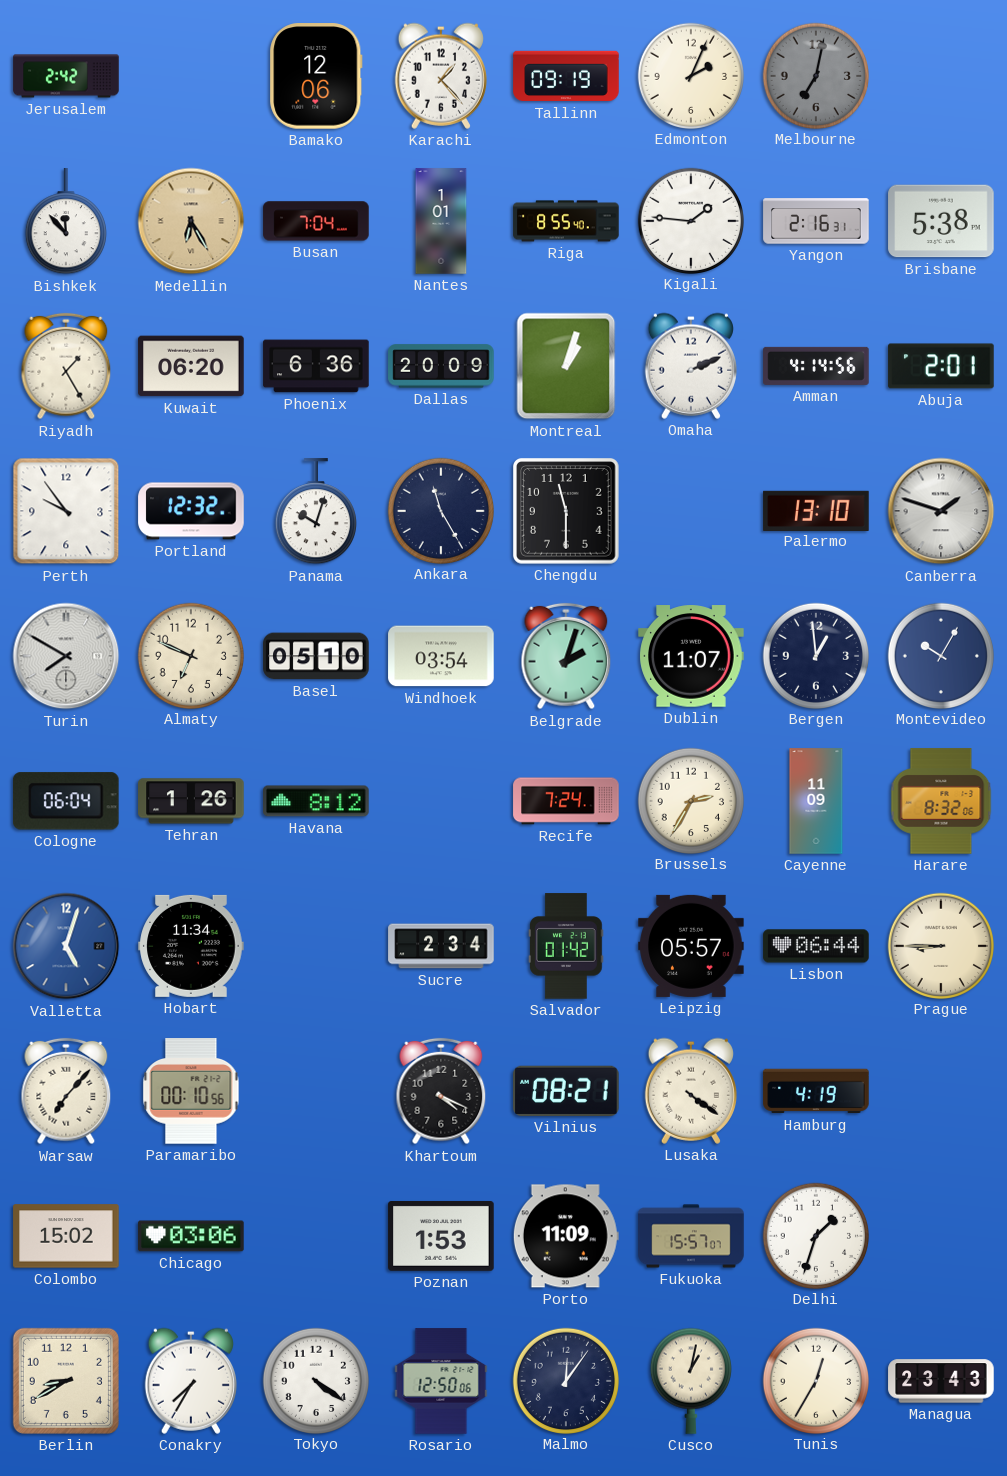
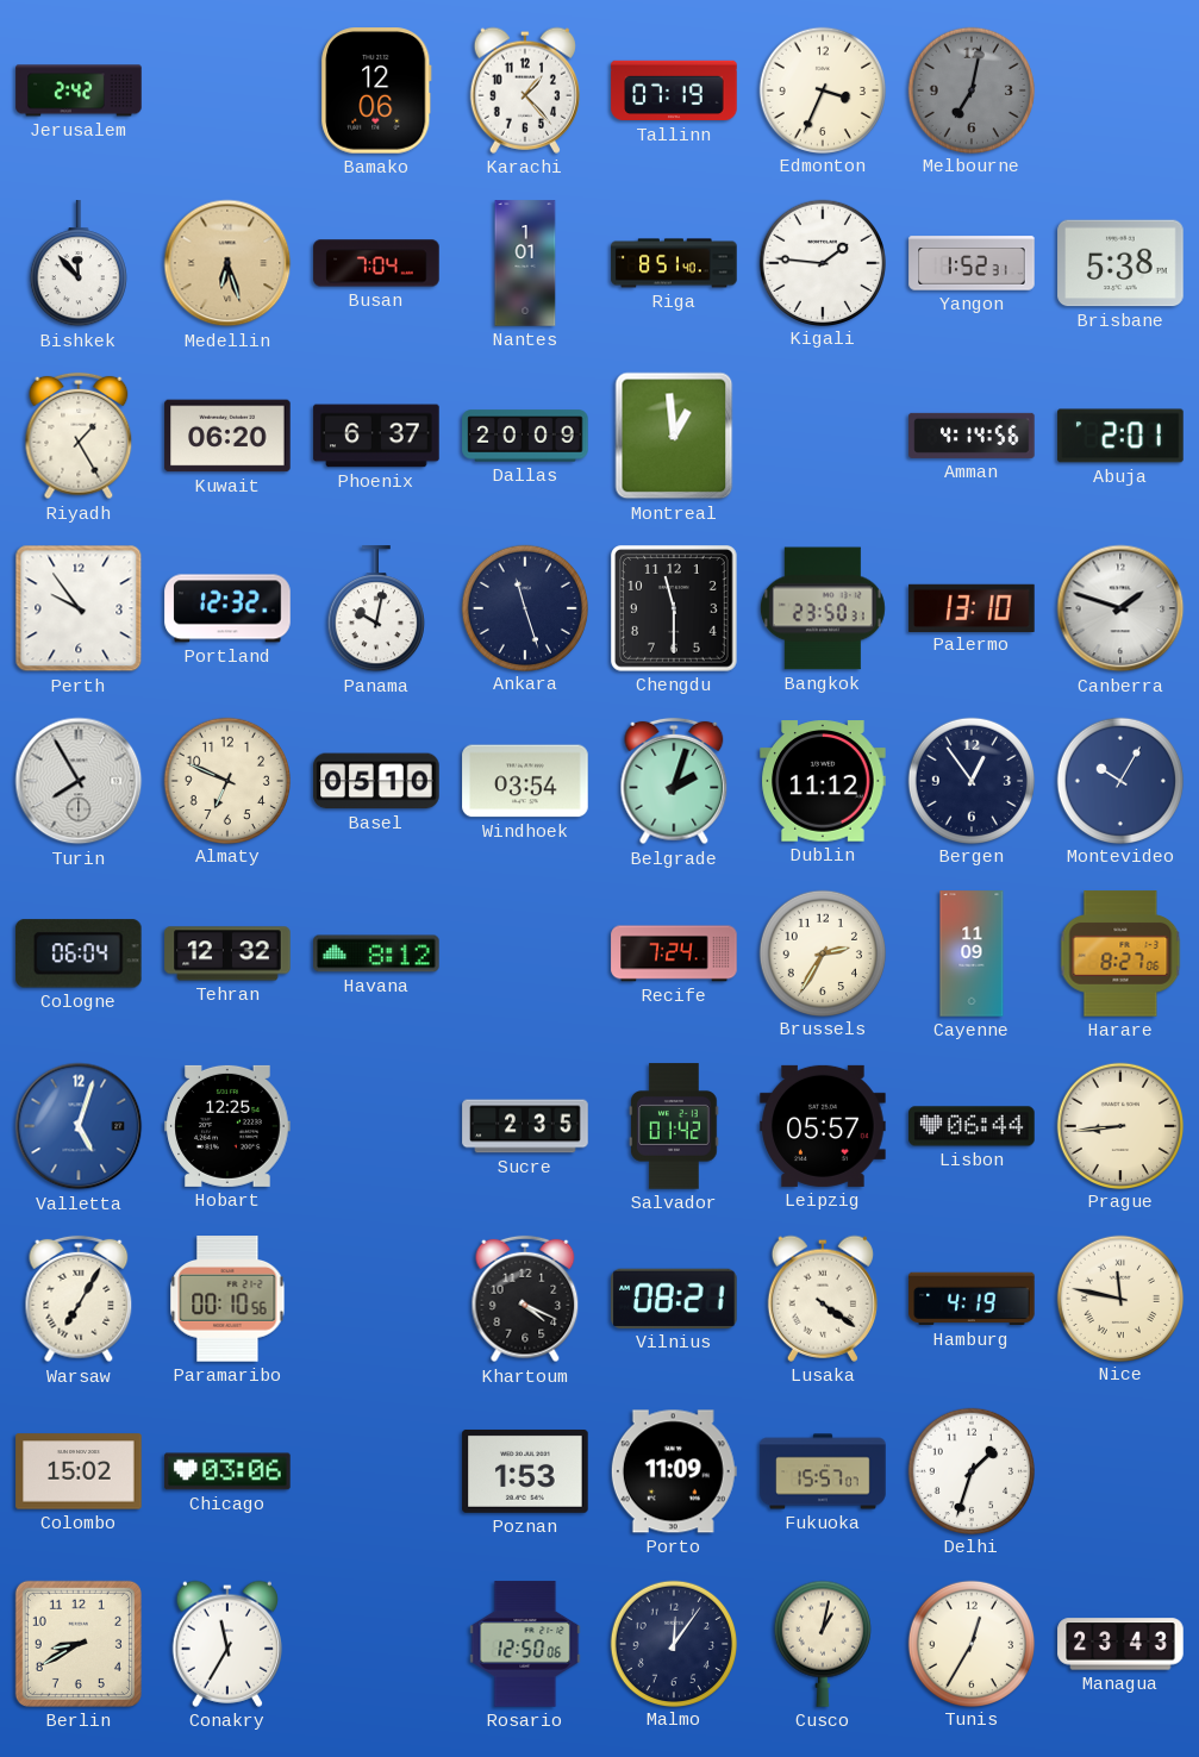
Tallinn: 09:19 -> 07:19
Edmonton: 2:04 -> 3:34
Medellin: 6:25 -> 6:27
Riga: 8:55 -> 8:51
Yangon: 2:16 -> 1:52
Phoenix: 6:36 -> 6:37
Montreal: 1:03 -> 12:59
Omaha: 2:11 -> none
Panama: 10:03 -> 10:02
Ankara: 11:25 -> 11:27
Bangkok: none -> 23:50
Turin: 7:50 -> 7:55
Dublin: 11:07 -> 11:12
Bergen: 12:59 -> 12:54
Tehran: 1:26 -> 12:32
Harare: 8:32 -> 8:27
Hobart: 11:34 -> 12:25
Sucre: 2:34 -> 2:35
Prague: 8:45 -> 8:44
Warsaw: 7:07 -> 7:05
Nice: none -> 11:47
Conakry: 7:35 -> 11:35
Tokyo: 4:21 -> none
